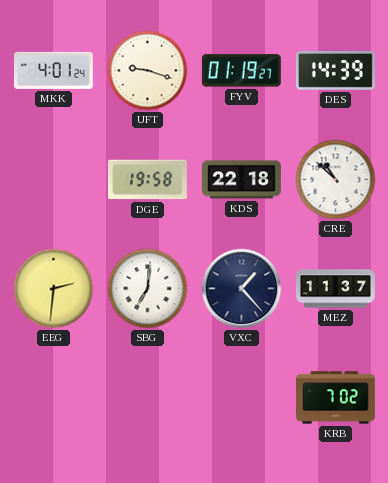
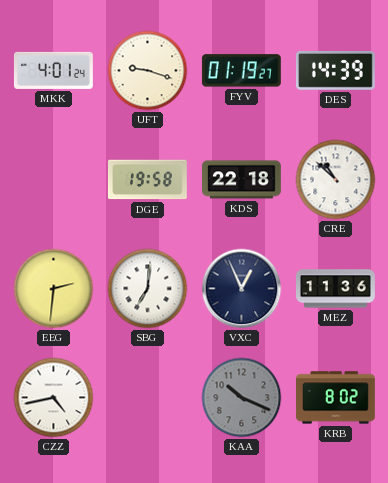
VXC: 1:23 -> 12:56
MEZ: 11:37 -> 11:36
CZZ: none -> 4:43
KAA: none -> 10:19
KRB: 7:02 -> 8:02
